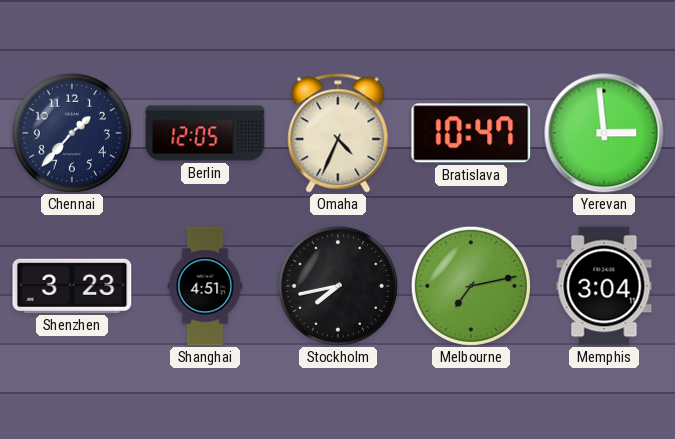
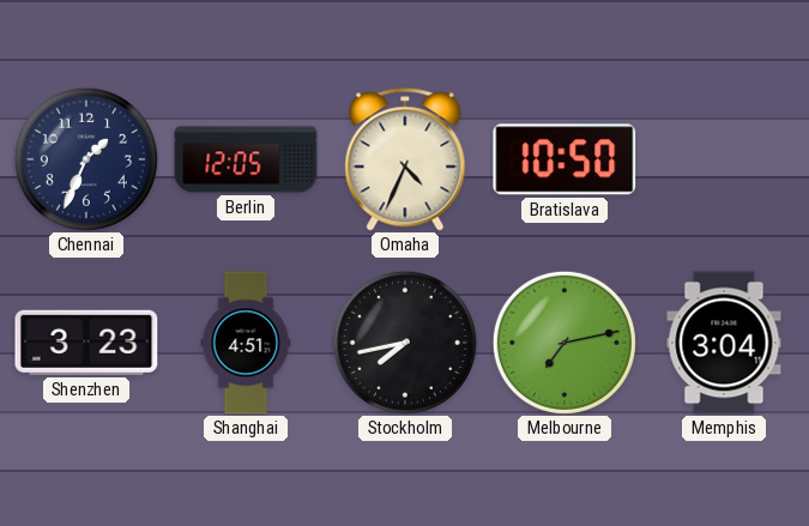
Chennai: 1:37 -> 1:34
Bratislava: 10:47 -> 10:50
Yerevan: 2:59 -> none
